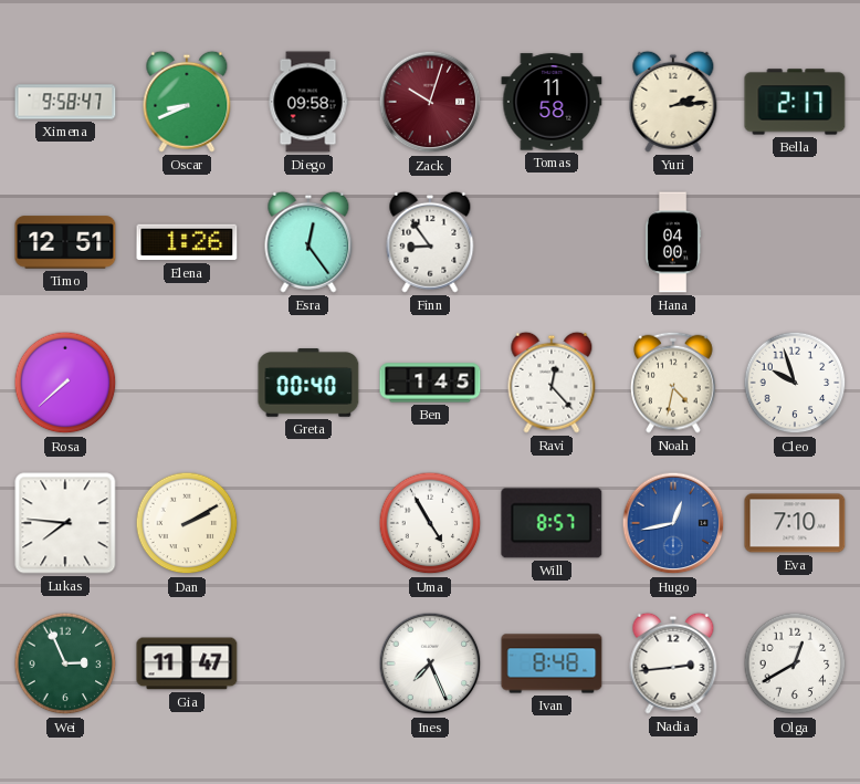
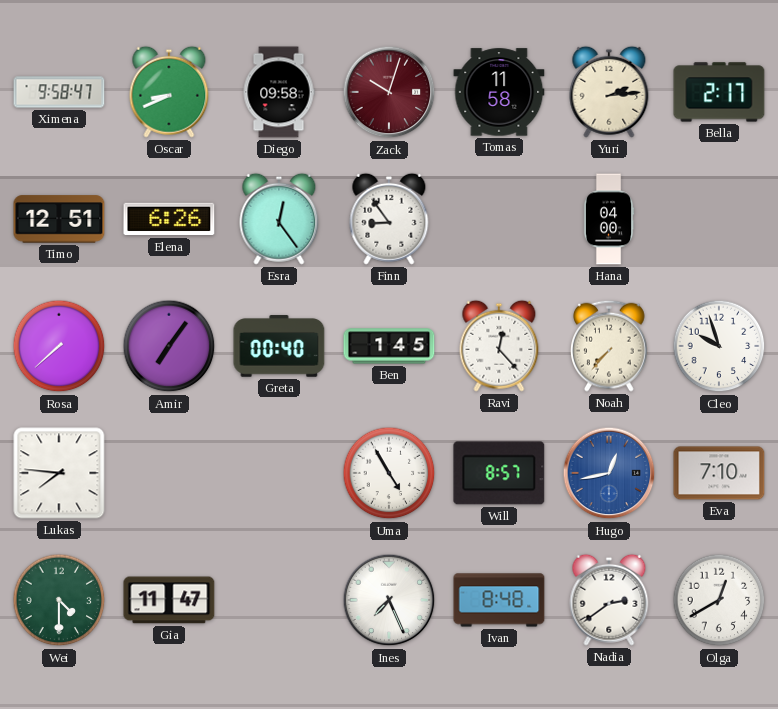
Elena: 1:26 -> 6:26
Amir: none -> 7:06
Noah: 4:32 -> 7:37
Dan: 2:10 -> none
Wei: 2:56 -> 4:30
Nadia: 2:44 -> 2:39
